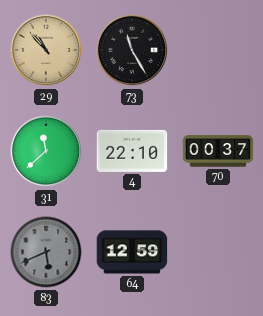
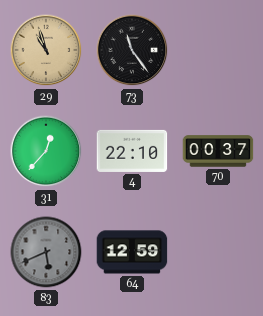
29: 10:53 -> 10:57
73: 11:25 -> 11:24
31: 11:38 -> 12:37
